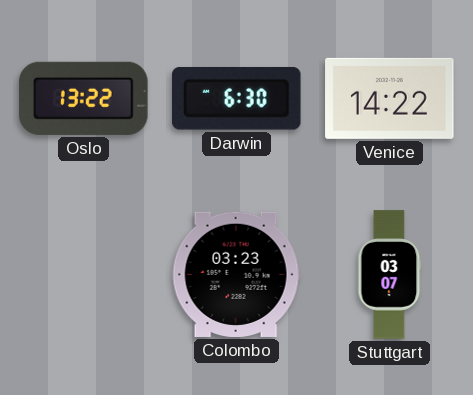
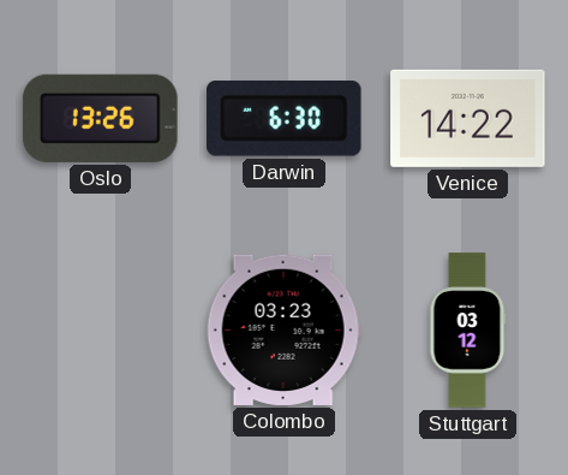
Oslo: 13:22 -> 13:26
Stuttgart: 03:07 -> 03:12
